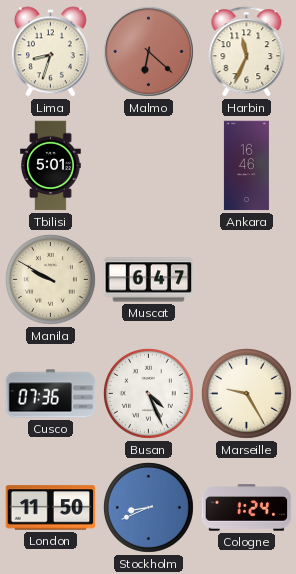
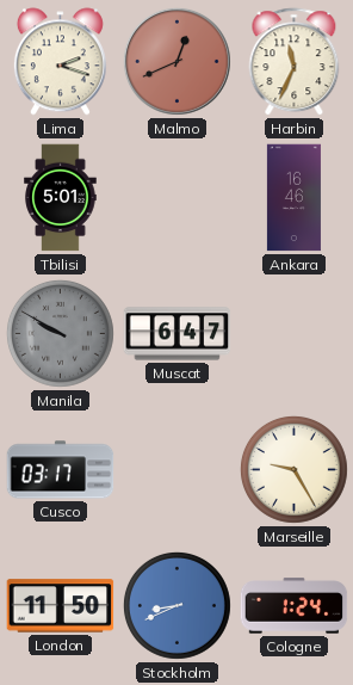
Lima: 8:33 -> 2:18
Malmo: 6:22 -> 12:41
Manila dial: cream -> grey
Cusco: 07:36 -> 03:17
Busan: 4:26 -> none
